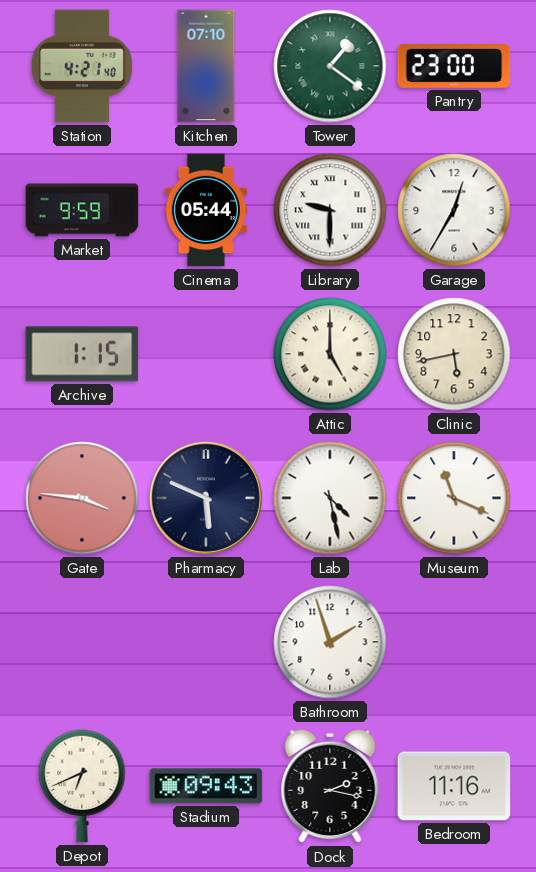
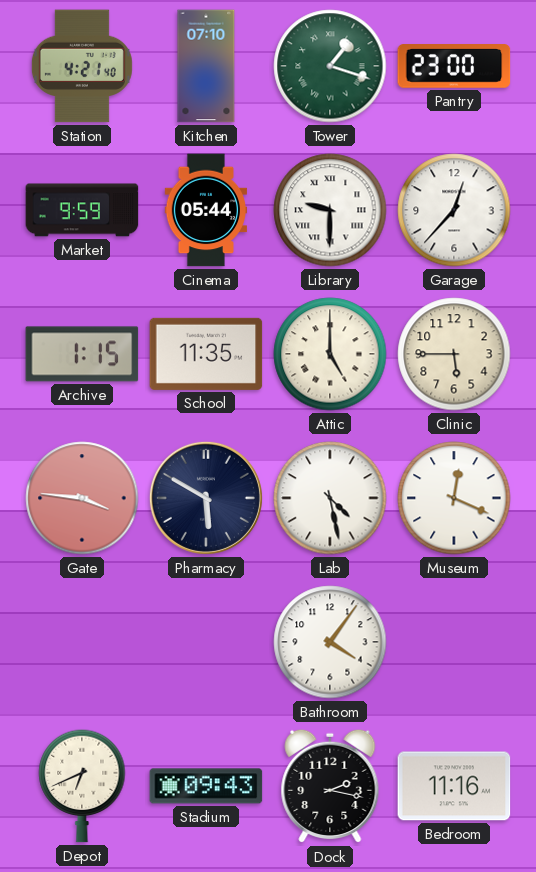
Tower: 1:21 -> 1:18
Garage: 12:35 -> 12:37
School: none -> 11:35
Clinic: 5:43 -> 5:45
Pharmacy: 5:49 -> 5:50
Museum: 11:19 -> 12:19
Bathroom: 1:57 -> 4:06
